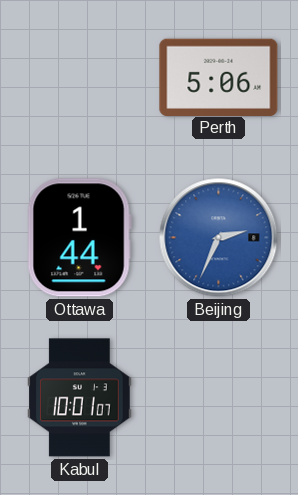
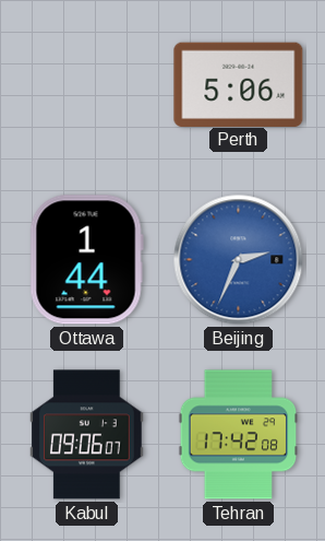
Kabul: 10:01 -> 09:06
Tehran: none -> 17:42
